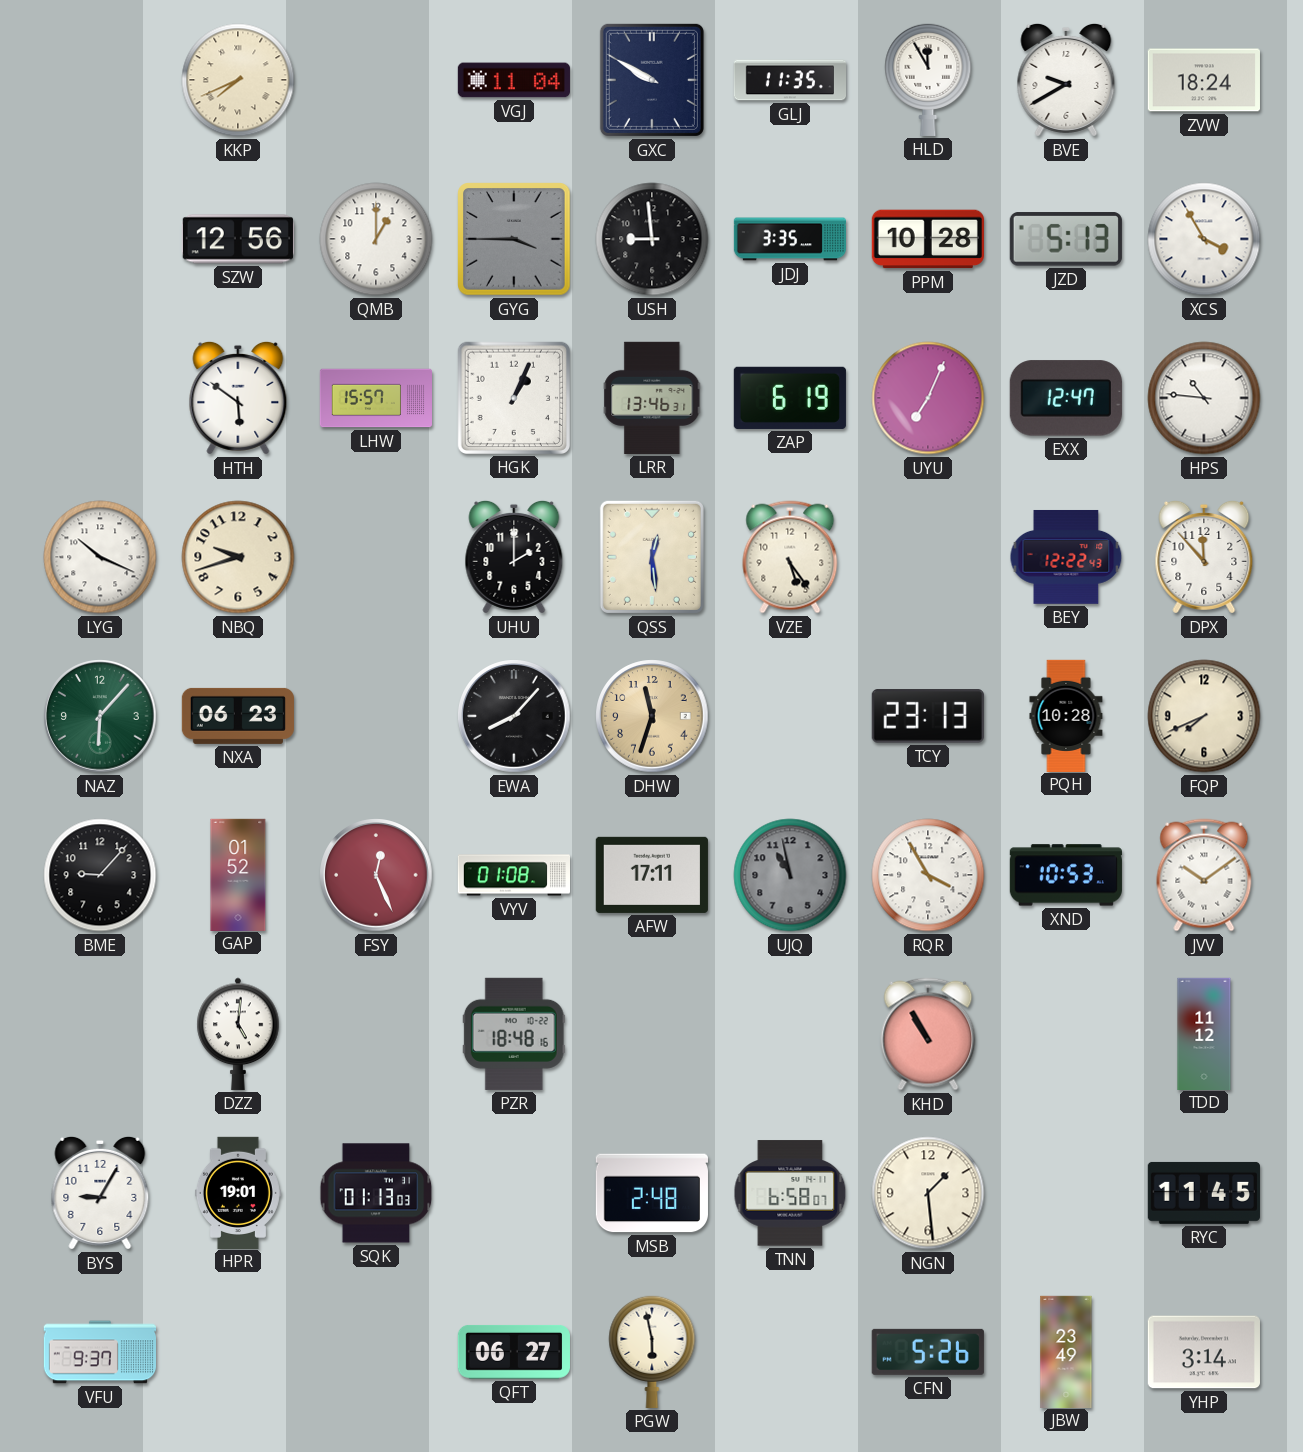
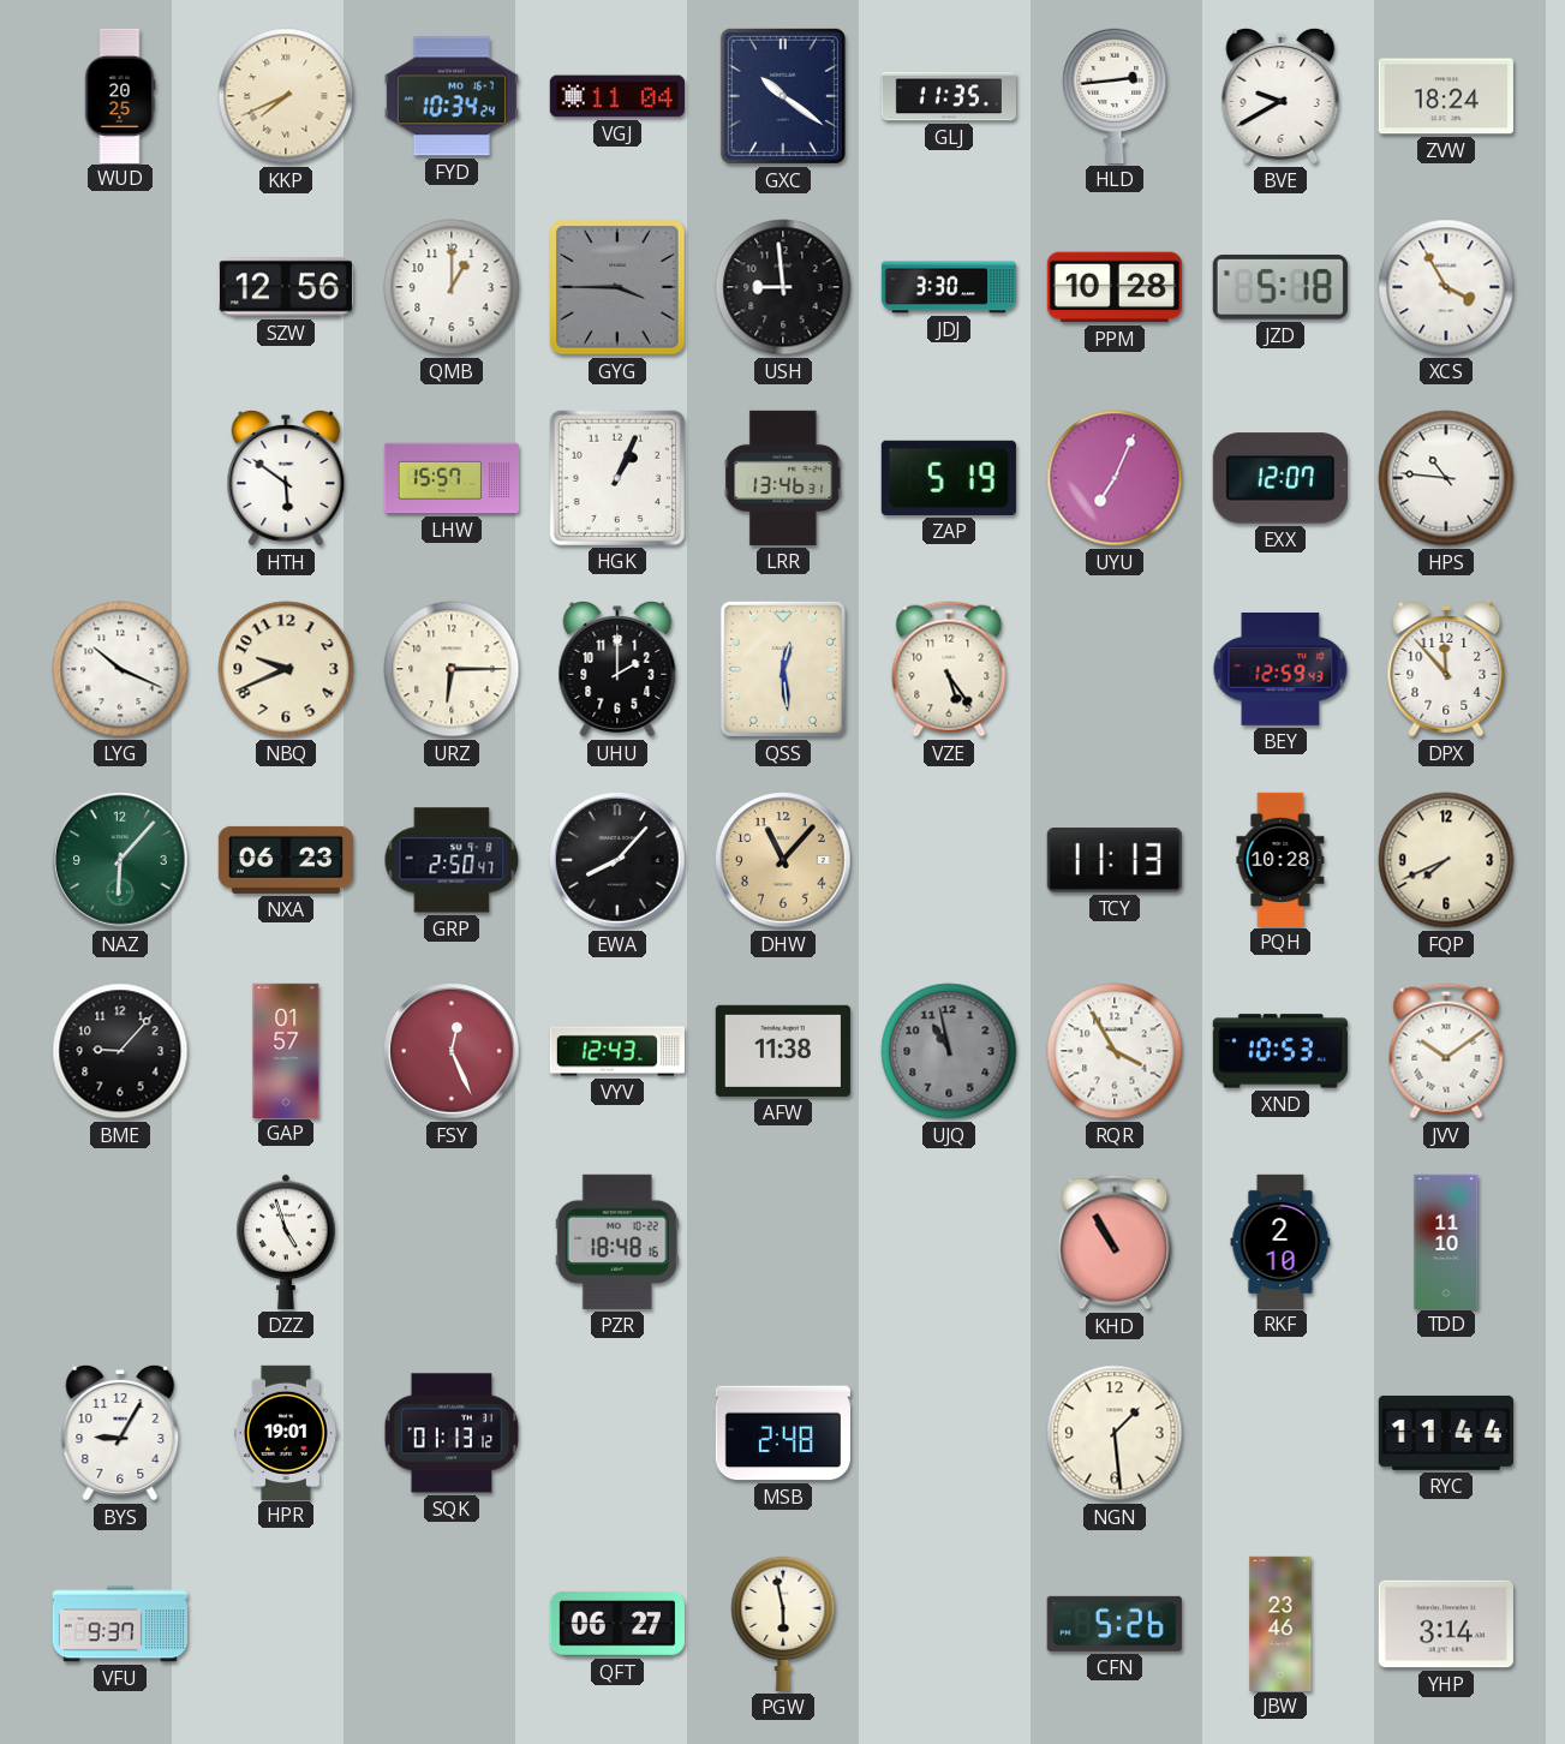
WUD: none -> 20:25
FYD: none -> 10:34
GXC: 9:50 -> 10:21
HLD: 11:55 -> 2:44
JDJ: 3:35 -> 3:30
JZD: 5:13 -> 5:18
ZAP: 6:19 -> 5:19
EXX: 12:47 -> 12:07
NBQ: 9:42 -> 9:41
URZ: none -> 6:15
BEY: 12:22 -> 12:59
GRP: none -> 2:50
DHW: 11:33 -> 11:07
TCY: 23:13 -> 11:13
GAP: 01:52 -> 01:57
VYV: 01:08 -> 12:43
AFW: 17:11 -> 11:38
DZZ: 5:01 -> 4:57
RKF: none -> 2:10
TDD: 11:12 -> 11:10
SQK: 01:13:03 -> 01:13:12
TNN: 6:58 -> none
RYC: 11:45 -> 11:44
JBW: 23:49 -> 23:46
